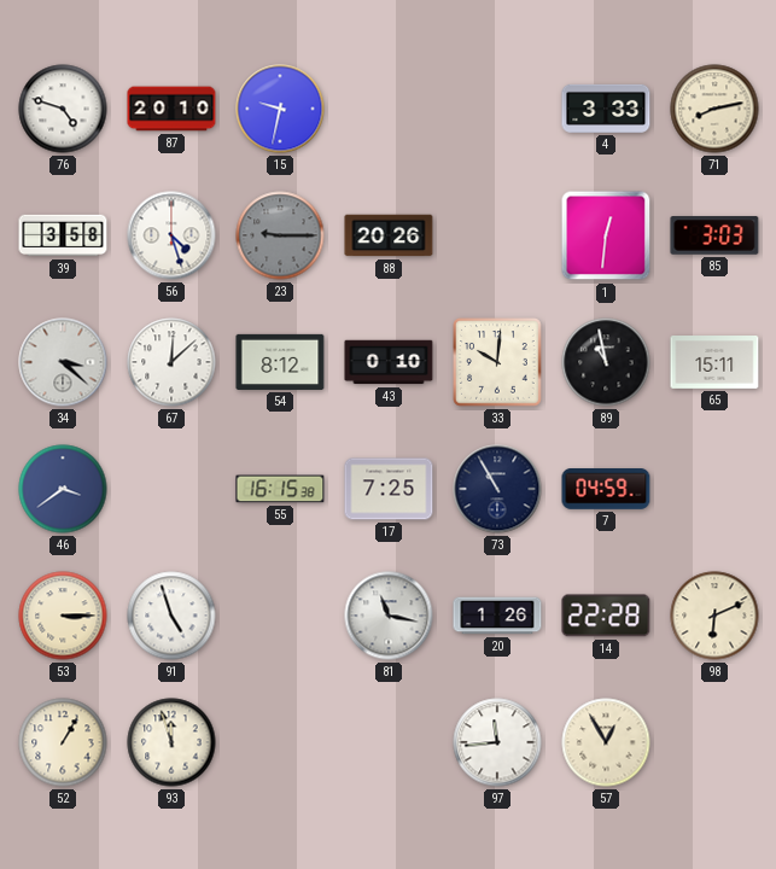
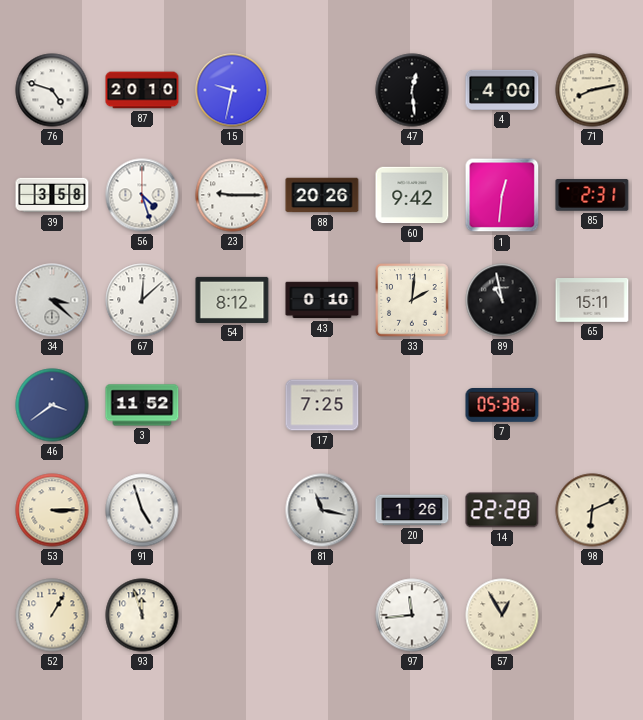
47: none -> 12:29
4: 3:33 -> 4:00
23 dial: grey -> white
60: none -> 9:42
85: 3:03 -> 2:31
33: 10:01 -> 2:01
3: none -> 11:52
55: 16:15 -> none
73: 10:55 -> none
7: 04:59 -> 05:38
